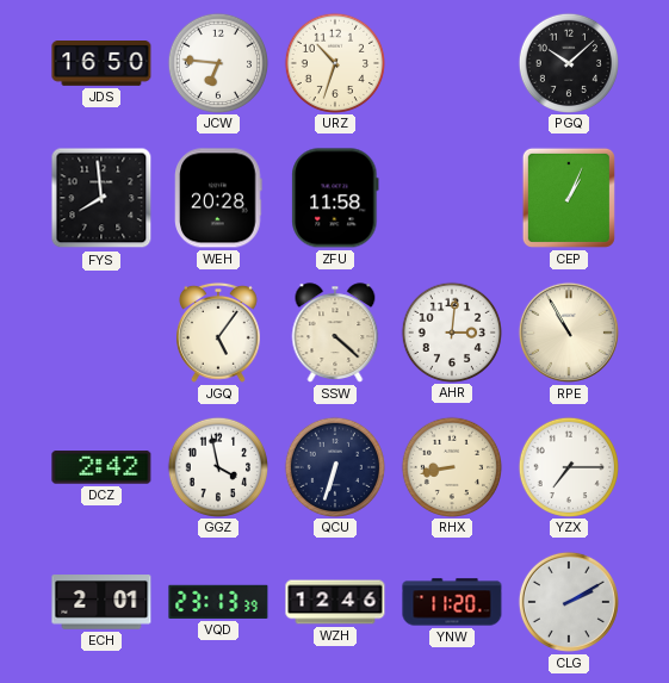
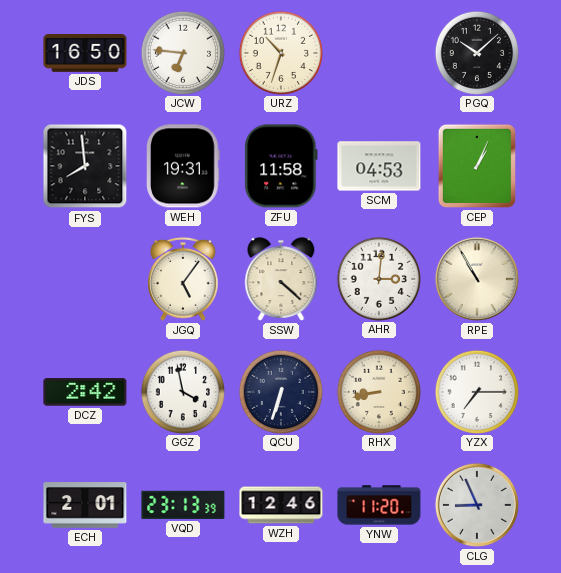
WEH: 20:28 -> 19:31
SCM: none -> 04:53
CLG: 2:10 -> 8:56
